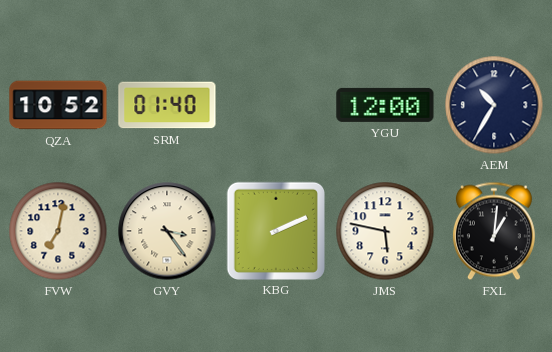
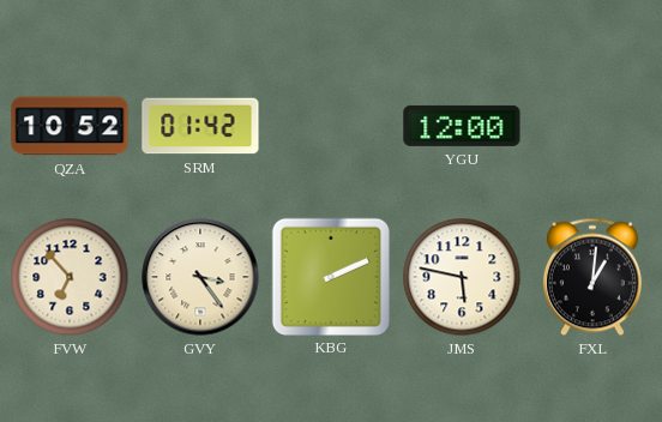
SRM: 01:40 -> 01:42
AEM: 10:35 -> none
FVW: 7:02 -> 6:53
